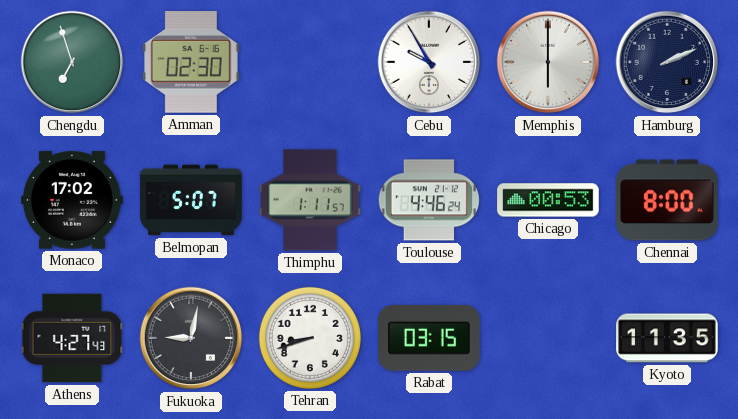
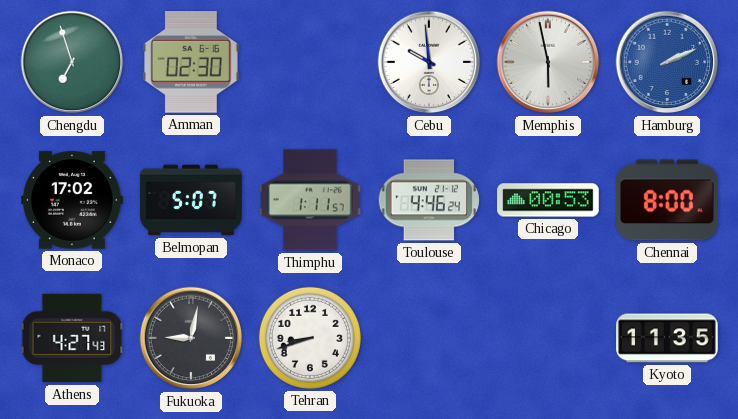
Cebu: 9:55 -> 9:59
Memphis: 6:00 -> 5:58
Hamburg dial: navy -> blue
Rabat: 03:15 -> none
